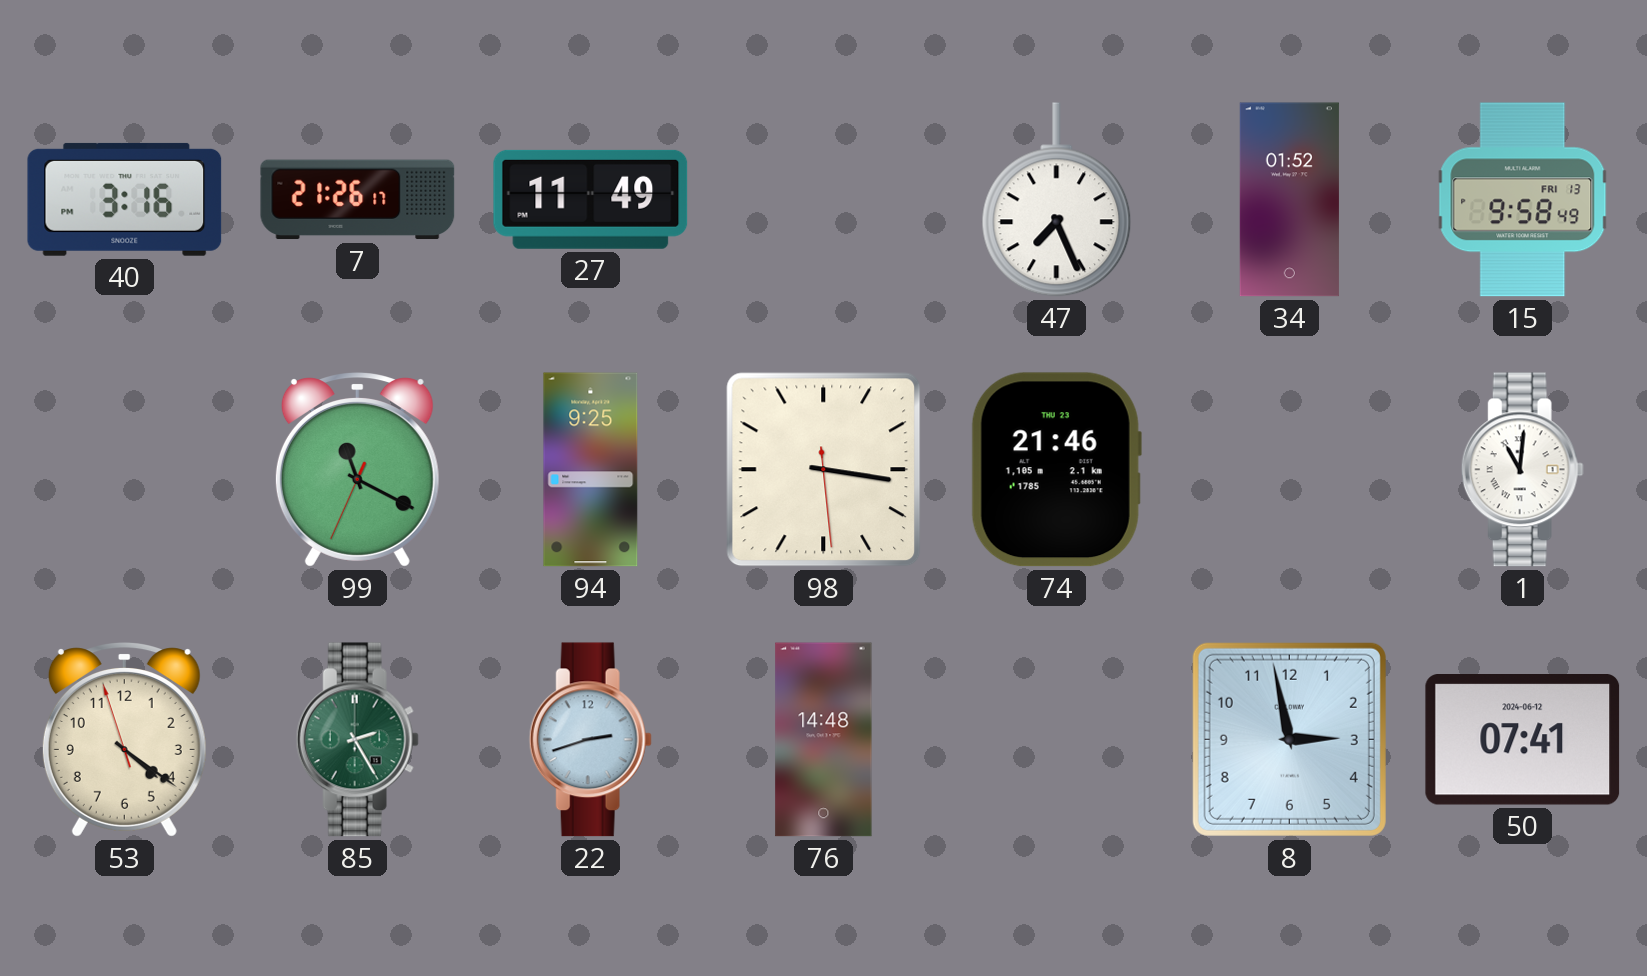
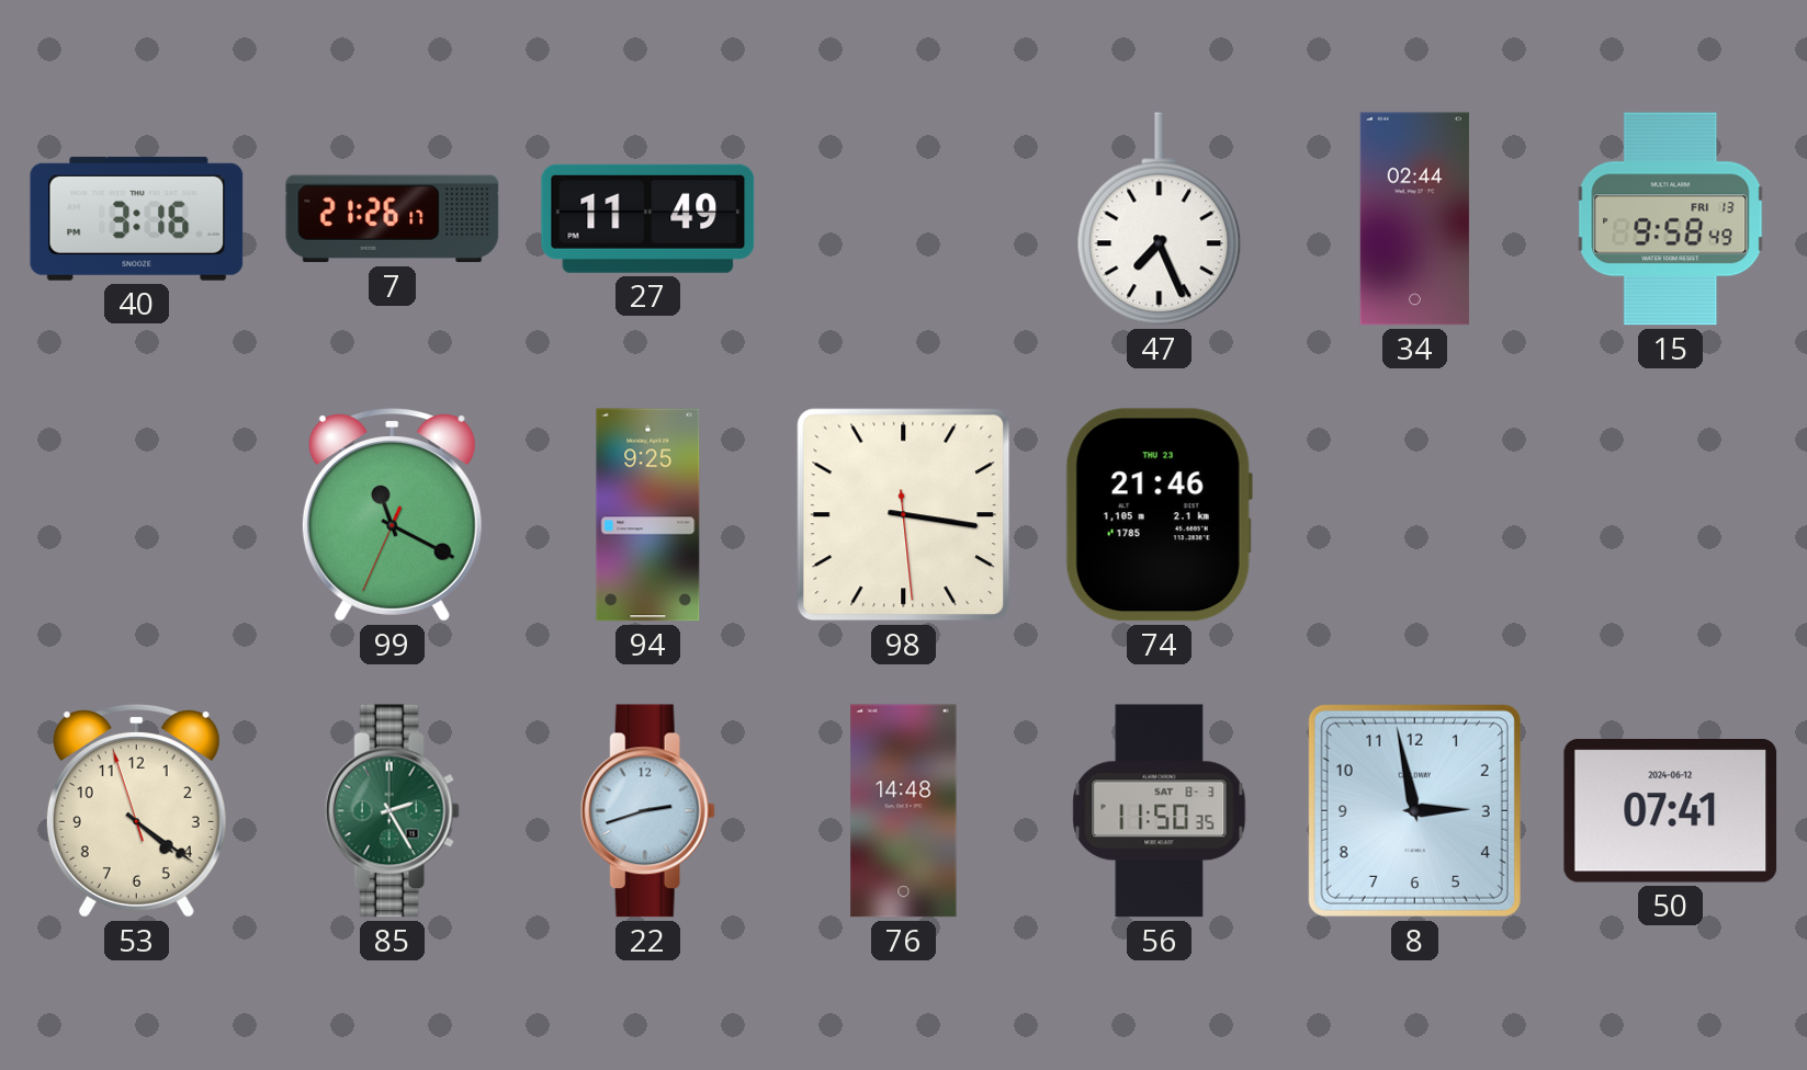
34: 01:52 -> 02:44
1: 11:01 -> none
56: none -> 11:50
